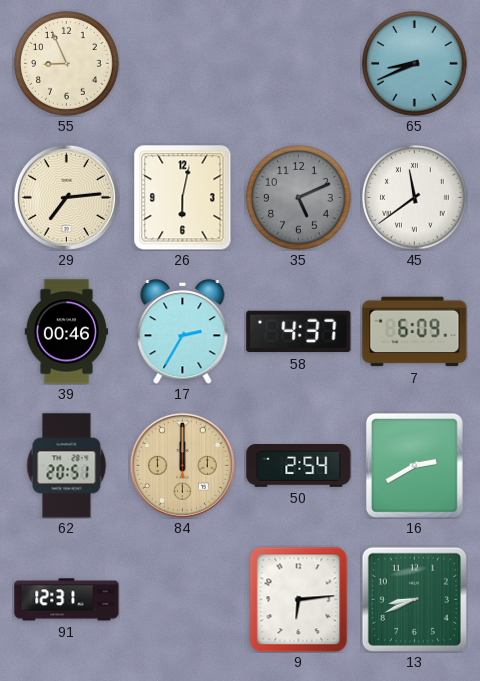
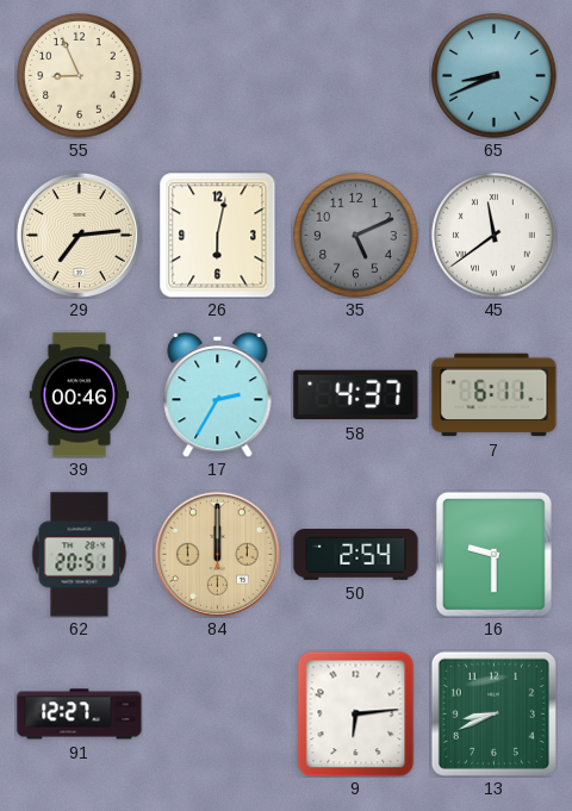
7: 6:09 -> 6:11
16: 2:40 -> 9:30
91: 12:31 -> 12:27
